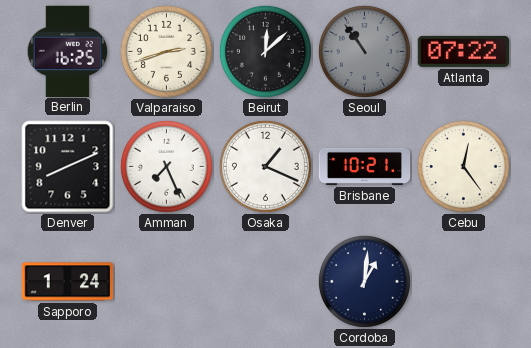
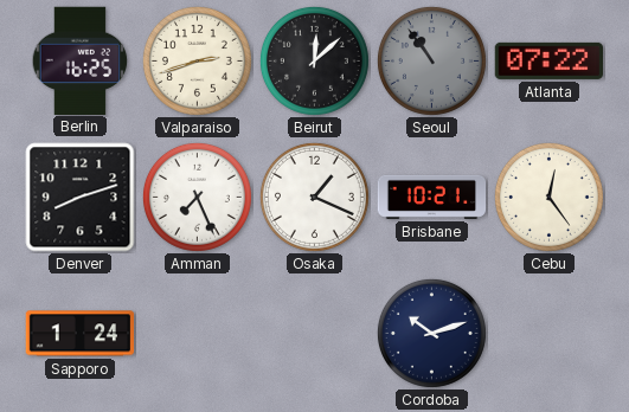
Denver: 8:11 -> 8:12
Cordoba: 1:01 -> 10:12
